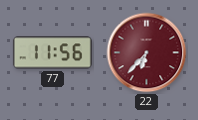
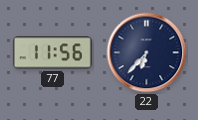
22 dial: burgundy -> navy
